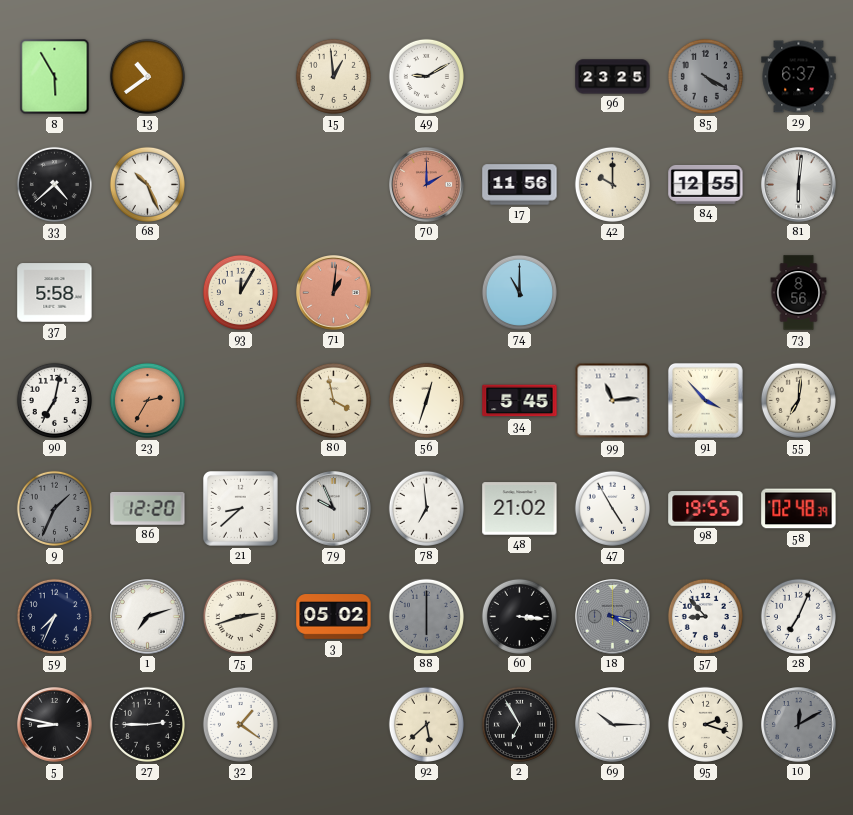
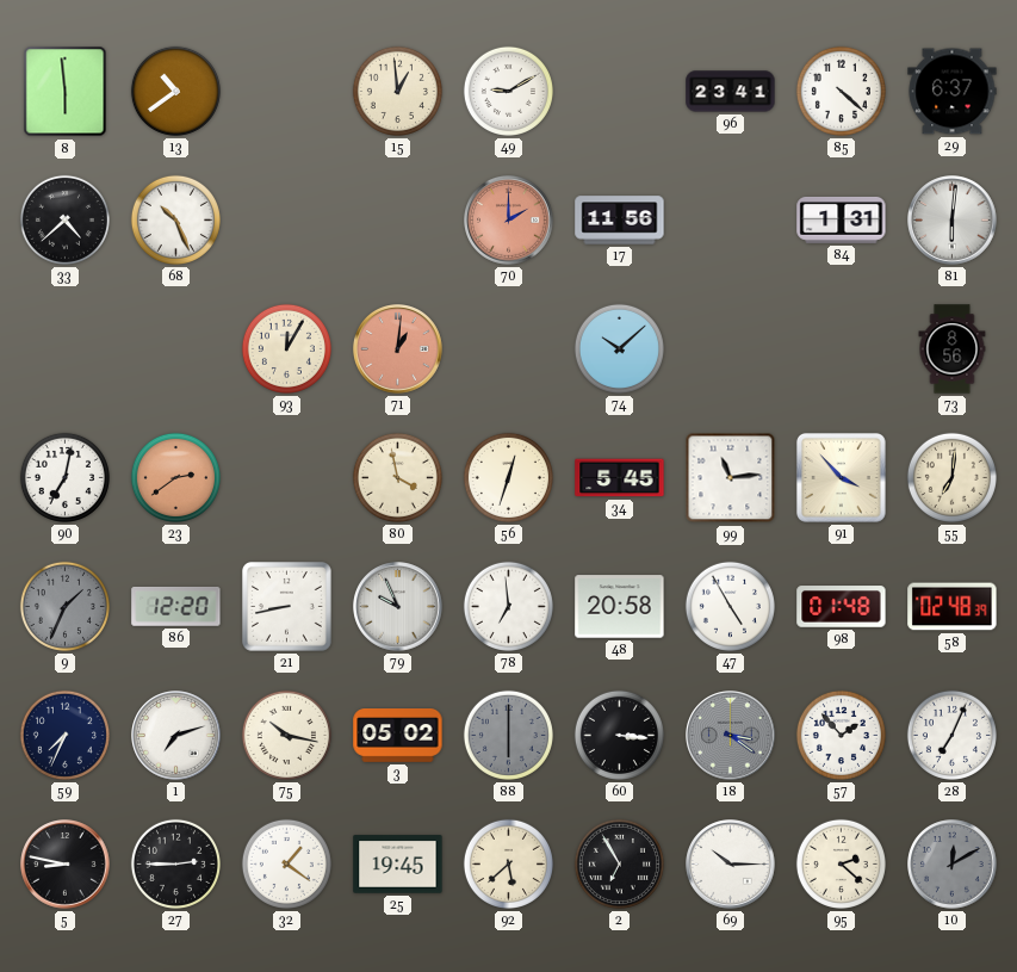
8: 5:55 -> 5:59
96: 23:25 -> 23:41
85: 4:20 -> 4:22
85 dial: grey -> white
42: 10:00 -> none
84: 12:55 -> 1:31
37: 5:58 -> none
74: 11:00 -> 10:08
23: 2:35 -> 2:39
21: 8:38 -> 8:43
48: 21:02 -> 20:58
98: 19:55 -> 01:48
75: 2:42 -> 10:17
57: 8:53 -> 1:53
25: none -> 19:45
95: 2:18 -> 2:22
